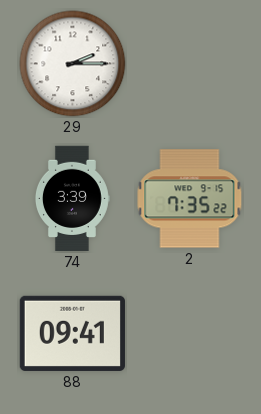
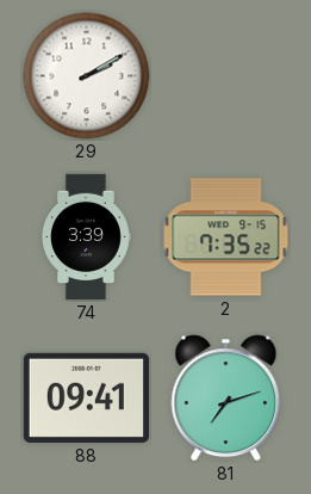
29: 2:15 -> 2:10
81: none -> 7:12
